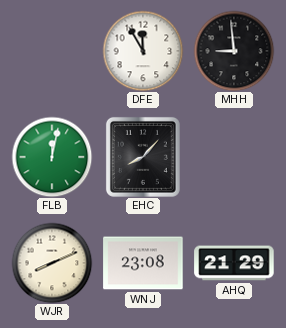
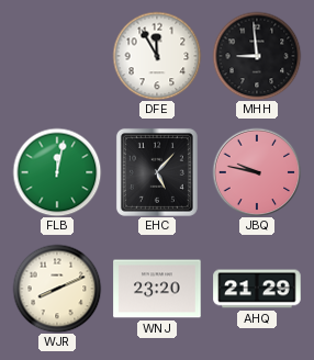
EHC: 8:07 -> 5:07
JBQ: none -> 9:47
WNJ: 23:08 -> 23:20
